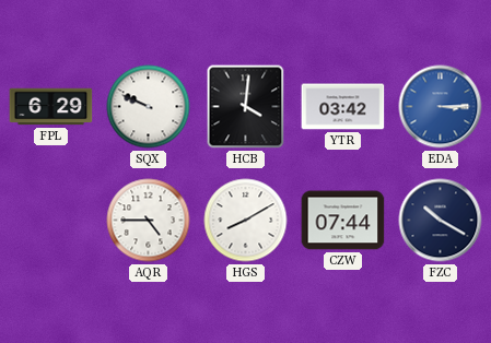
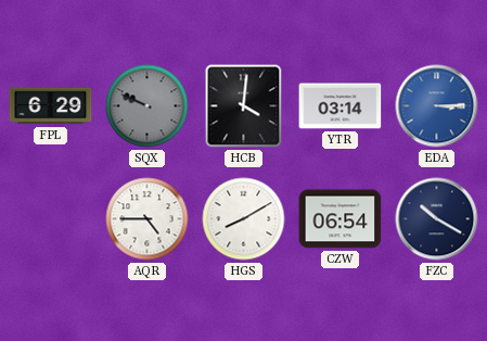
SQX dial: white -> grey
YTR: 03:42 -> 03:14
CZW: 07:44 -> 06:54
